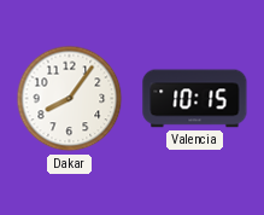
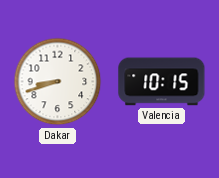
Dakar: 8:06 -> 8:42
